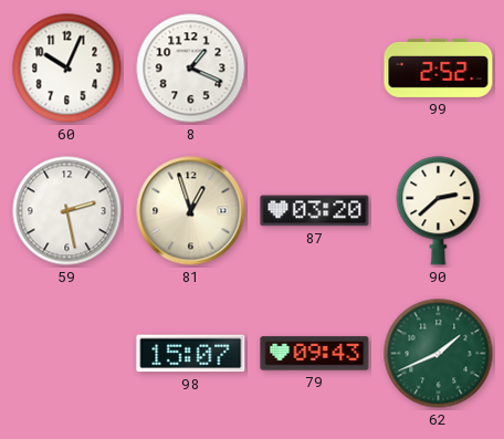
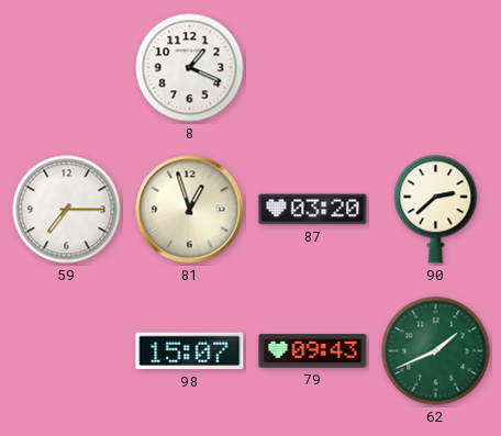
60: 10:04 -> none
99: 2:52 -> none
59: 2:28 -> 7:15
